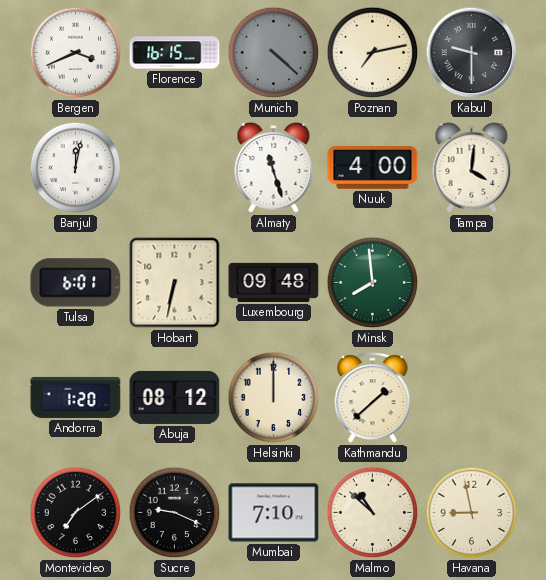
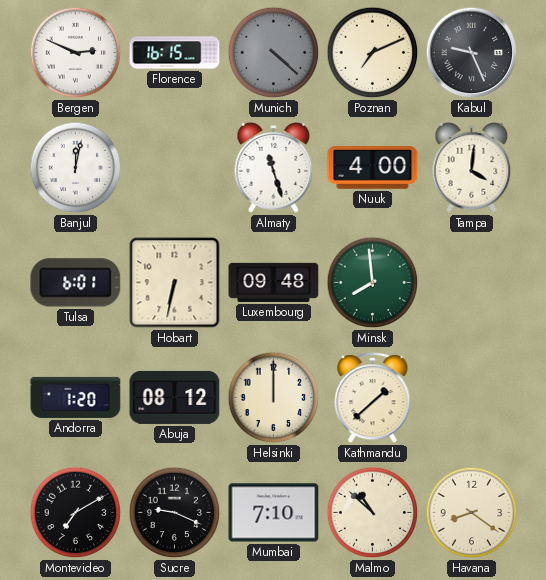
Bergen: 3:41 -> 2:49
Poznan: 7:13 -> 7:11
Kabul: 9:30 -> 9:26
Montevideo: 7:09 -> 7:10
Havana: 8:58 -> 8:21
